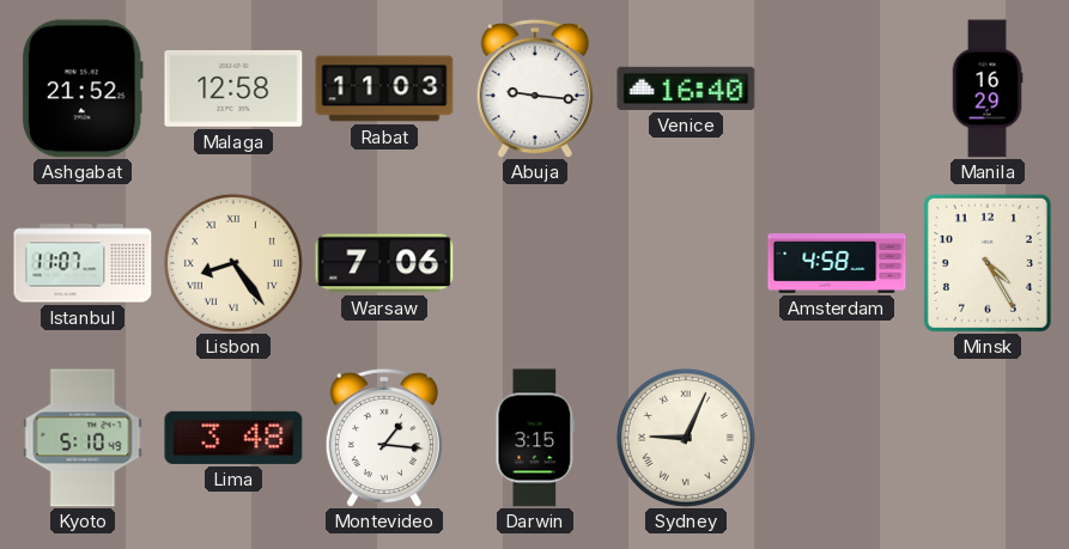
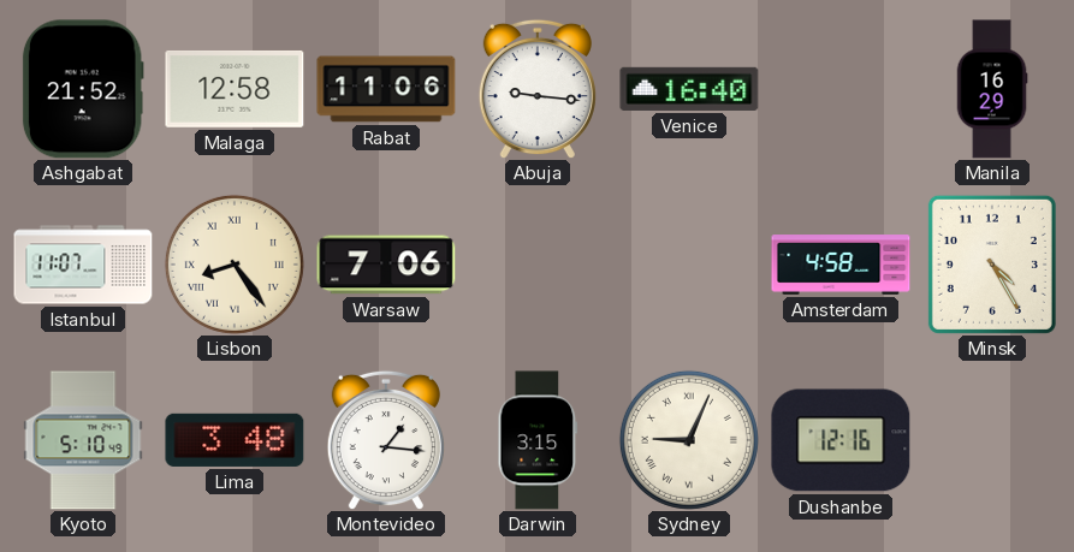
Rabat: 11:03 -> 11:06
Dushanbe: none -> 12:16
